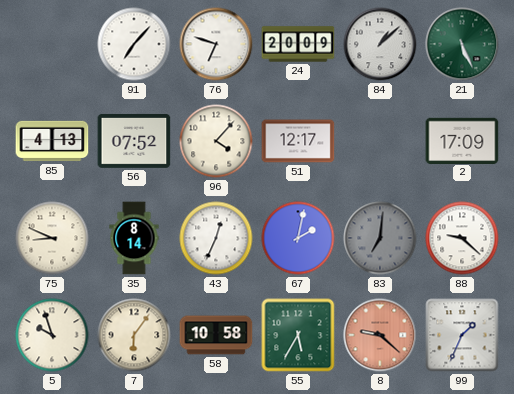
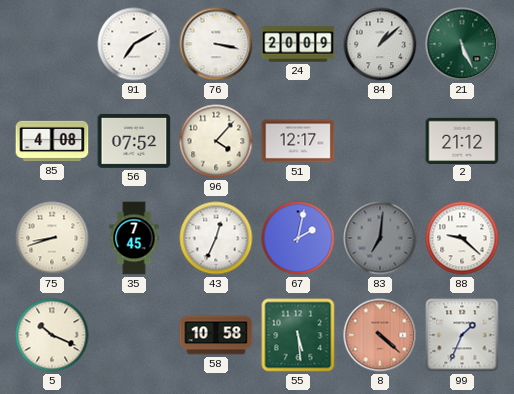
91: 7:07 -> 7:10
76: 6:48 -> 3:17
85: 4:13 -> 4:08
2: 17:09 -> 21:12
75: 8:49 -> 8:42
35: 8:14 -> 7:45
5: 9:57 -> 10:19
7: 6:06 -> none
55: 5:35 -> 5:29
8: 9:22 -> 4:22
